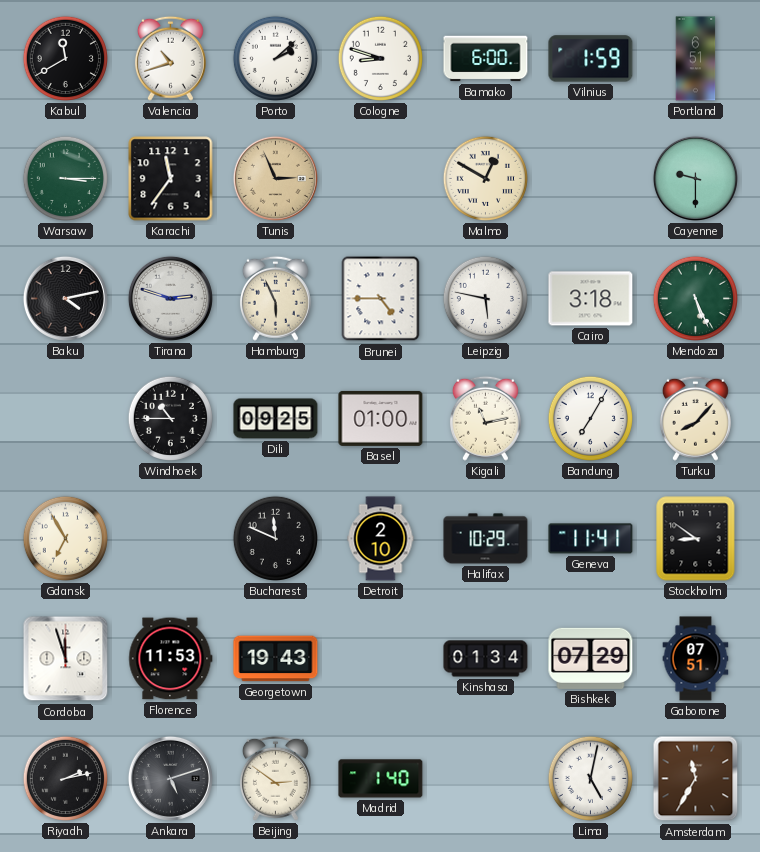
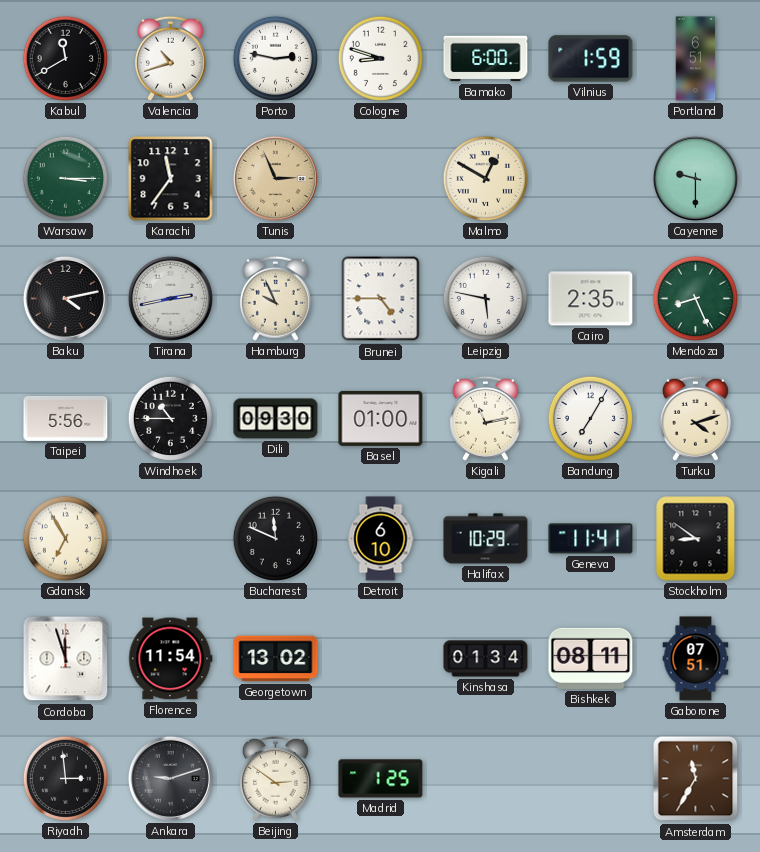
Porto: 2:08 -> 2:47
Tirana: 2:48 -> 2:43
Hamburg: 5:56 -> 9:56
Cairo: 3:18 -> 2:35
Mendoza: 5:26 -> 8:26
Taipei: none -> 5:56
Dili: 09:25 -> 09:30
Turku: 8:07 -> 4:12
Detroit: 2:10 -> 6:10
Florence: 11:53 -> 11:54
Georgetown: 19:43 -> 13:02
Bishkek: 07:29 -> 08:11
Riyadh: 2:13 -> 2:59
Ankara: 5:12 -> 9:12
Madrid: 1:40 -> 1:25
Lima: 5:02 -> none
